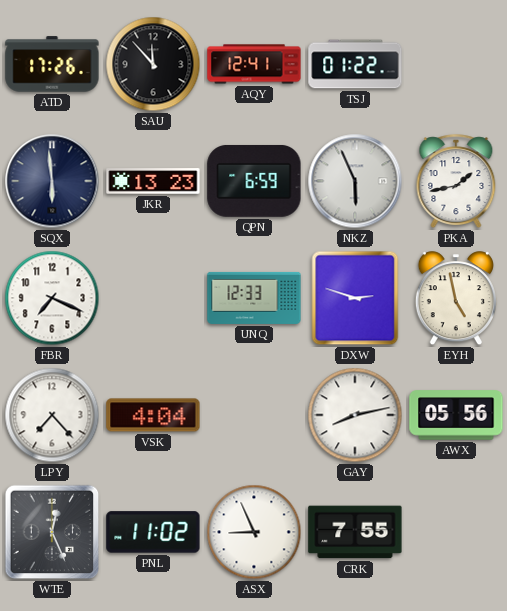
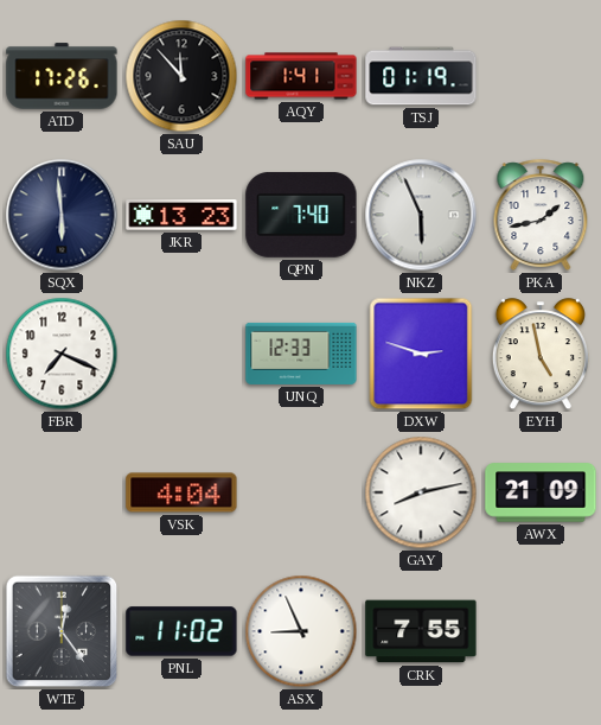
AQY: 12:41 -> 1:41
TSJ: 01:22 -> 01:19
QPN: 6:59 -> 7:40
LPY: 7:23 -> none
AWX: 05:56 -> 21:09
WTE: 12:26 -> 12:24
